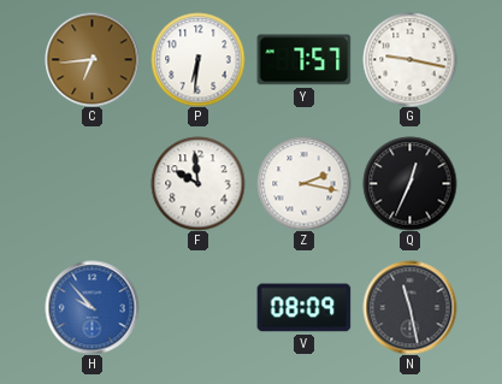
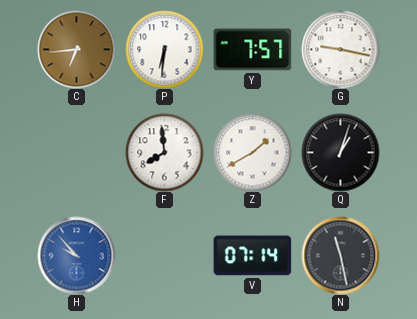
F: 9:59 -> 7:59
Z: 2:17 -> 1:40
Q: 12:34 -> 1:03
V: 08:09 -> 07:14
